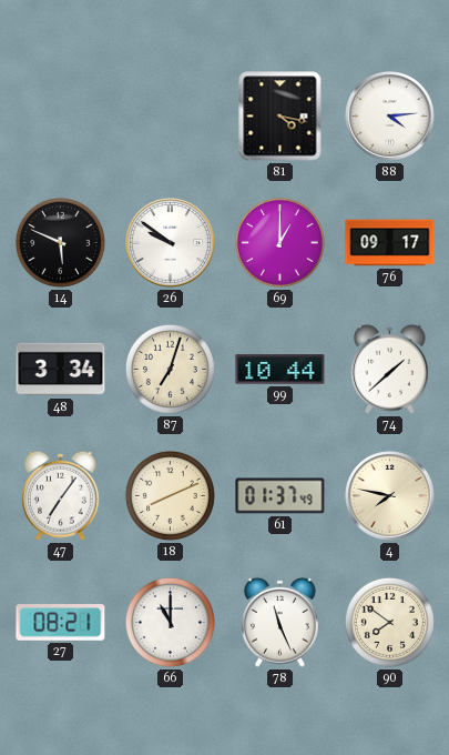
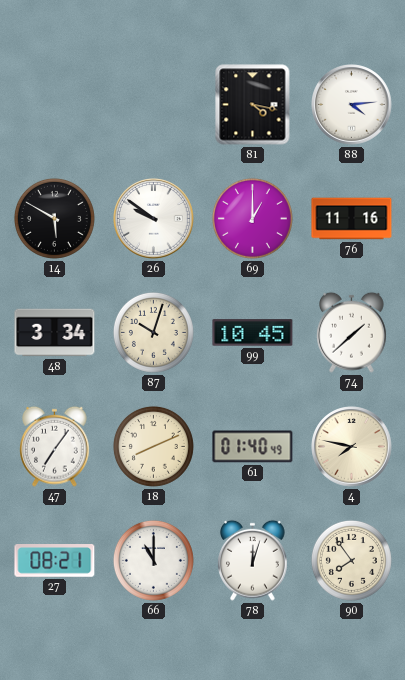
14: 5:49 -> 5:50
76: 09:17 -> 11:16
87: 7:03 -> 10:03
99: 10:44 -> 10:45
61: 01:37 -> 01:40
78: 11:26 -> 12:03
90: 7:51 -> 7:54
